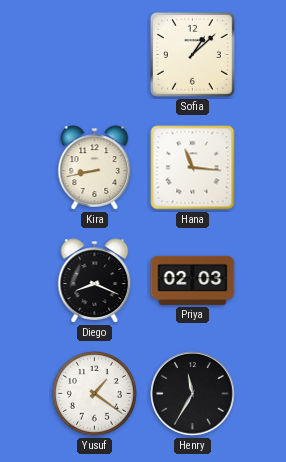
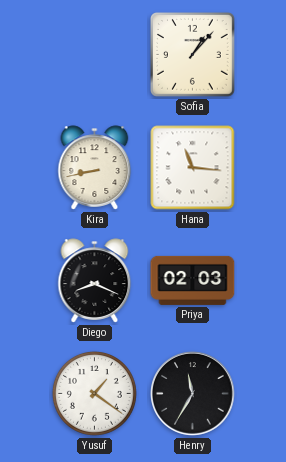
Sofia: 1:08 -> 1:07
